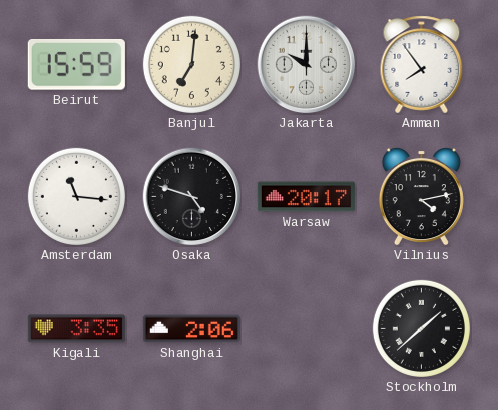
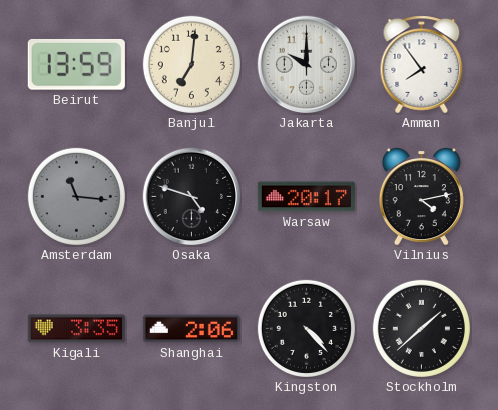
Beirut: 15:59 -> 13:59
Amsterdam dial: white -> grey
Kingston: none -> 4:23
